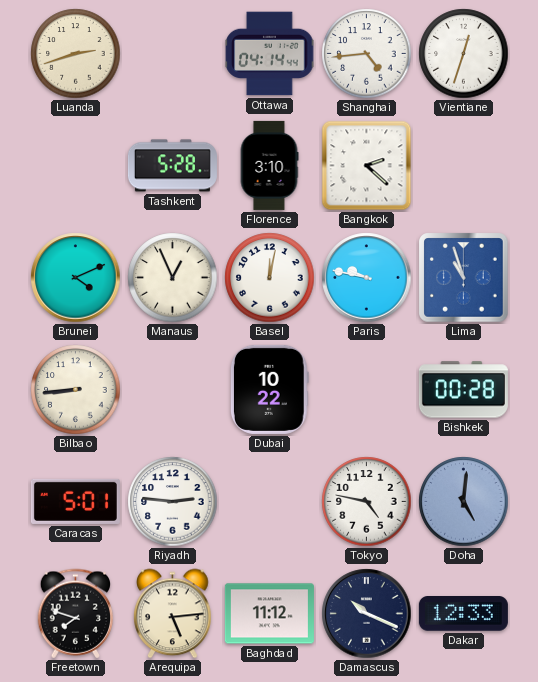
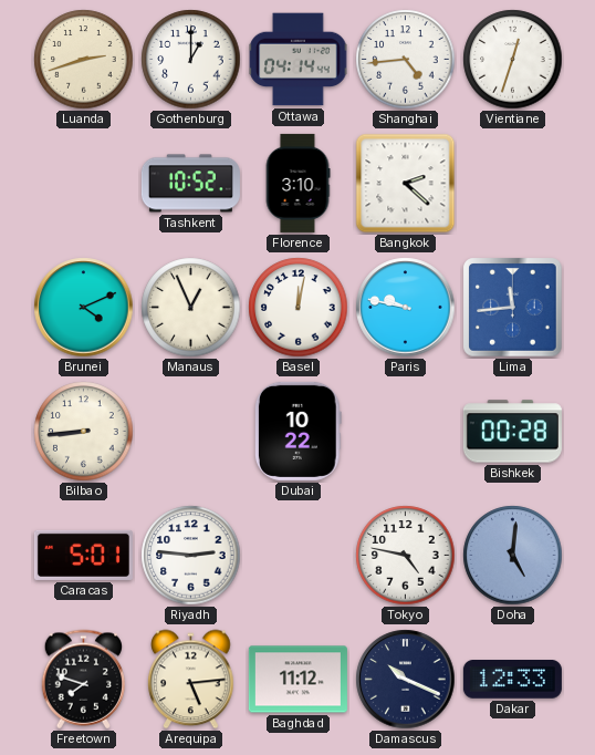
Gothenburg: none -> 1:00
Tashkent: 5:28 -> 10:52
Lima: 10:57 -> 11:44
